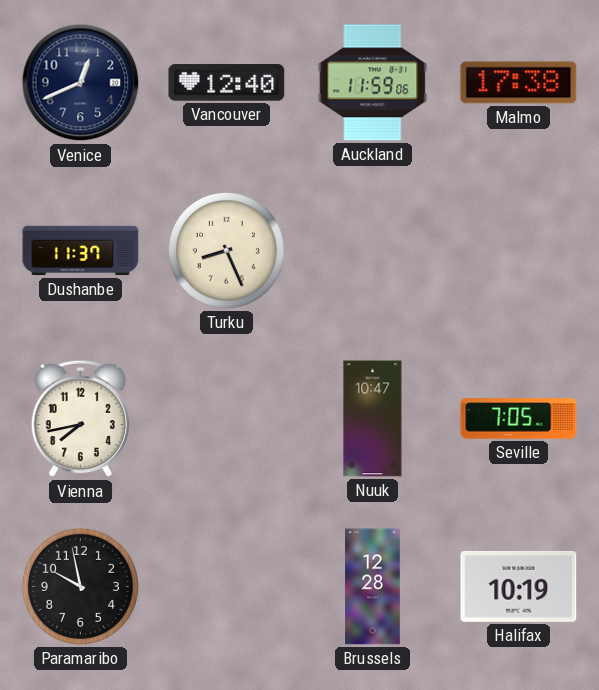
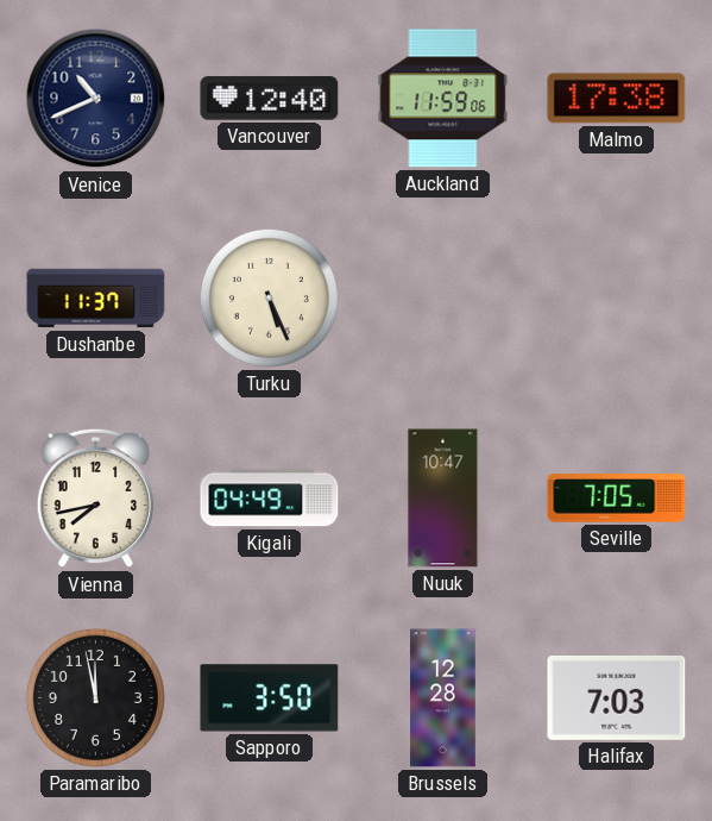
Venice: 12:41 -> 10:41
Turku: 8:26 -> 5:26
Kigali: none -> 04:49
Paramaribo: 9:58 -> 11:58
Sapporo: none -> 3:50
Halifax: 10:19 -> 7:03
